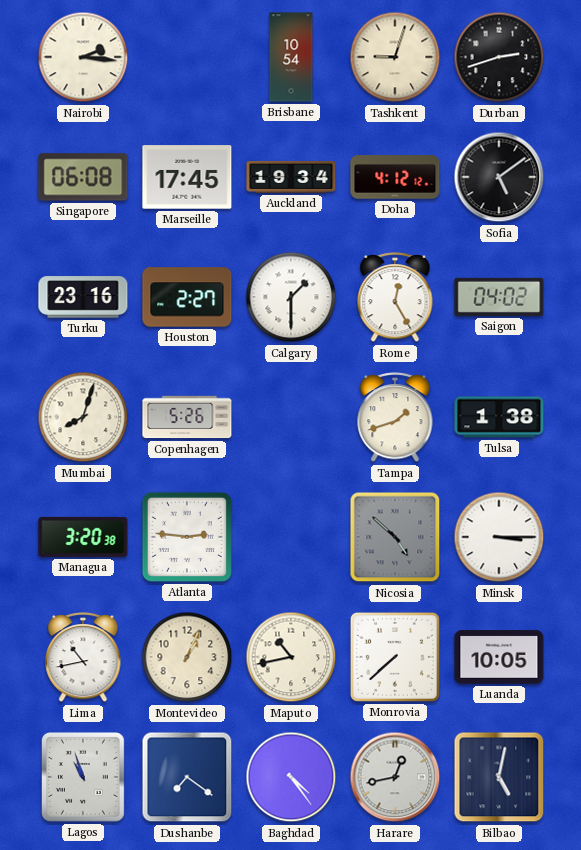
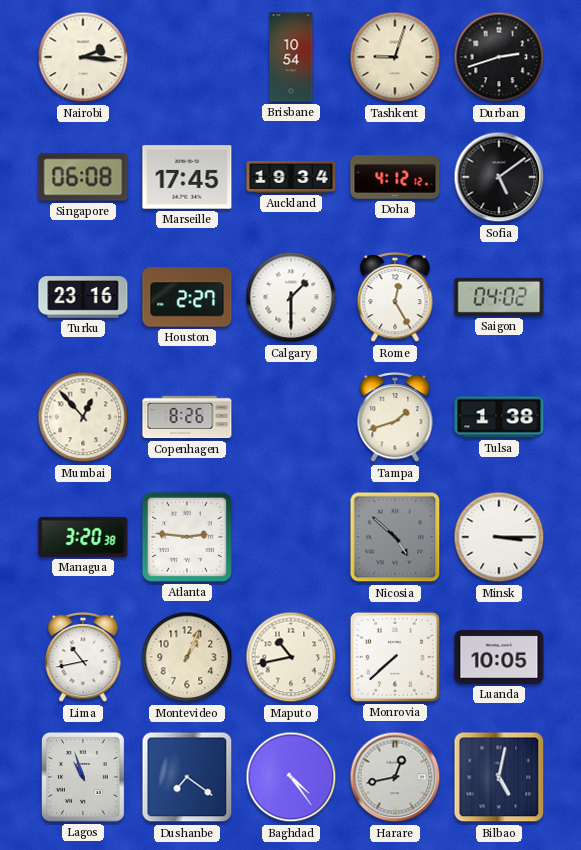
Mumbai: 8:03 -> 12:53
Copenhagen: 5:26 -> 8:26
